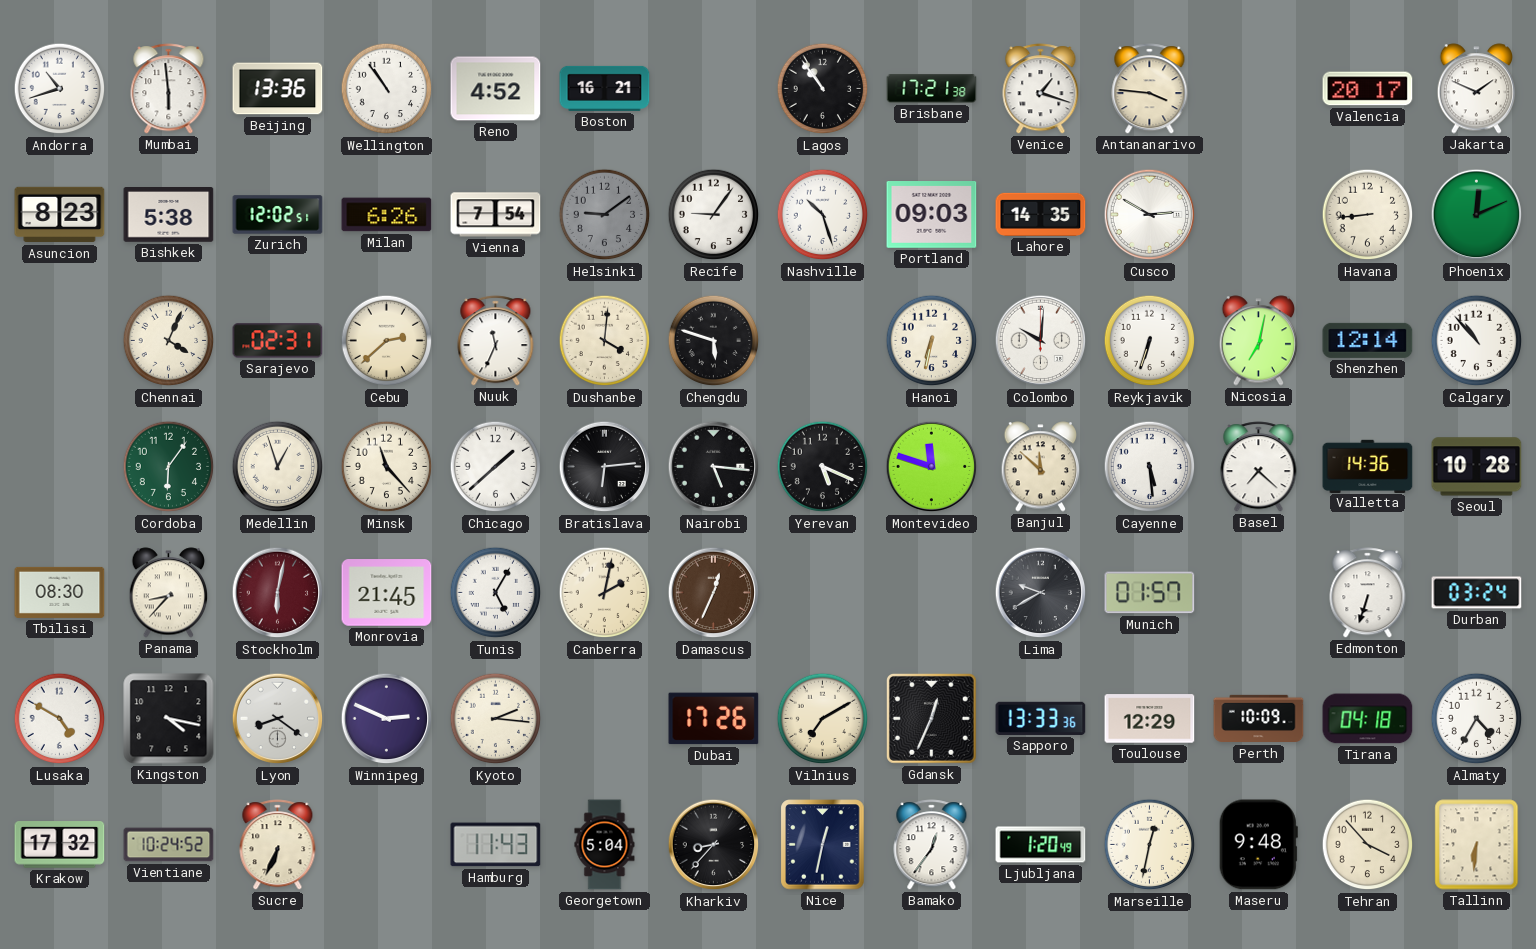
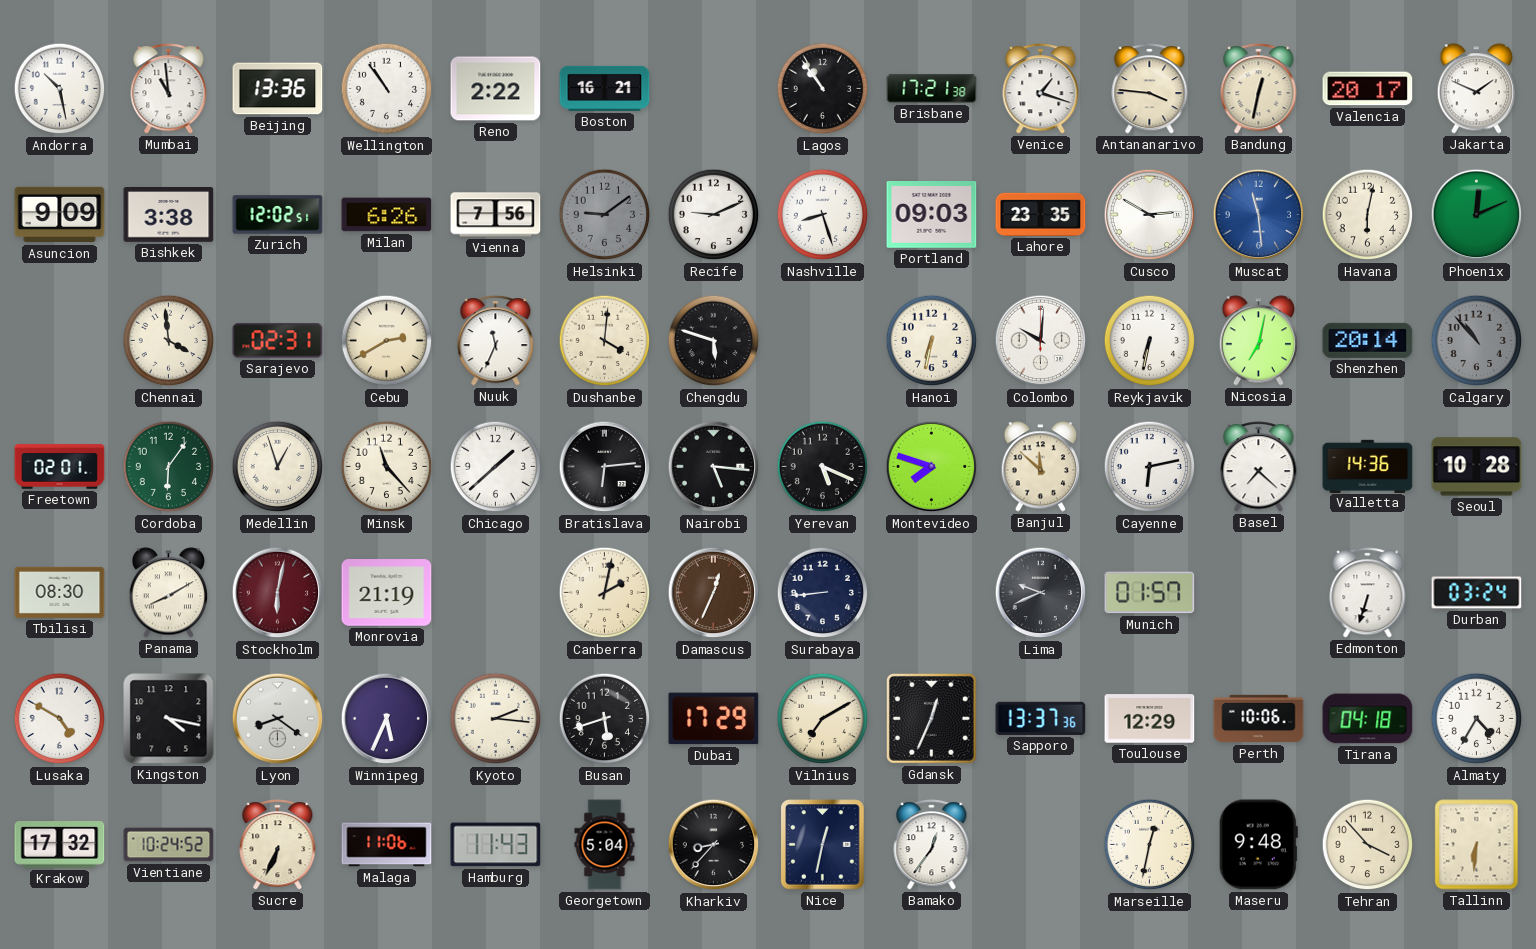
Andorra: 10:42 -> 10:28
Mumbai: 5:59 -> 10:59
Reno: 4:52 -> 2:22
Bandung: none -> 12:32
Asuncion: 8:23 -> 9:09
Bishkek: 5:38 -> 3:38
Vienna: 7:54 -> 7:56
Recife: 9:06 -> 9:11
Nashville: 10:27 -> 8:27
Lahore: 14:35 -> 23:35
Muscat: none -> 11:29
Havana: 8:44 -> 6:02
Chennai: 4:04 -> 3:59
Cebu: 2:38 -> 2:40
Reykjavik: 6:33 -> 6:32
Shenzhen: 12:14 -> 20:14
Calgary dial: white -> grey
Freetown: none -> 02:01
Montevideo: 11:48 -> 7:48
Cayenne: 5:29 -> 6:13
Panama: 8:37 -> 8:10
Monrovia: 21:45 -> 21:19
Tunis: 5:05 -> none
Surabaya: none -> 8:44
Lima: 9:40 -> 9:41
Winnipeg: 2:49 -> 5:34
Busan: none -> 5:42
Dubai: 17:26 -> 17:29
Sapporo: 13:33 -> 13:37
Perth: 10:09 -> 10:06
Malaga: none -> 11:06
Ljubljana: 1:20 -> none
